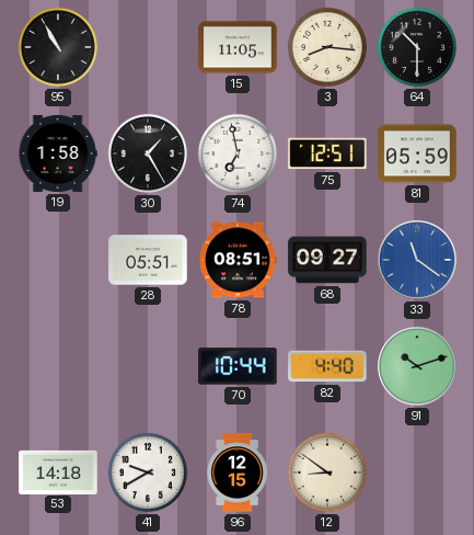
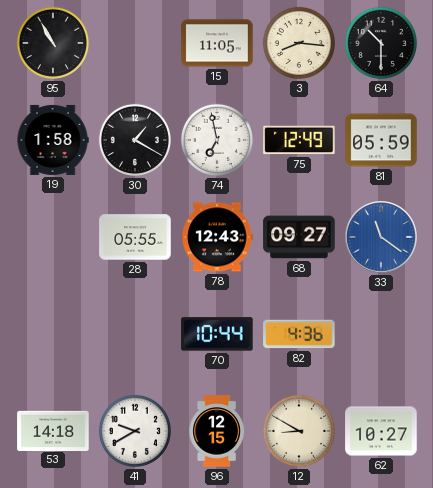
30: 1:25 -> 1:20
75: 12:51 -> 12:49
28: 05:51 -> 05:55
78: 08:51 -> 12:43
82: 4:40 -> 4:36
91: 10:12 -> none
12: 8:51 -> 8:50
62: none -> 10:27
